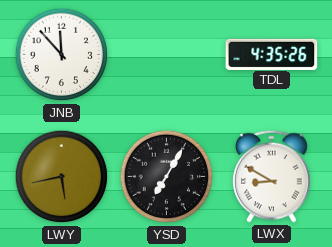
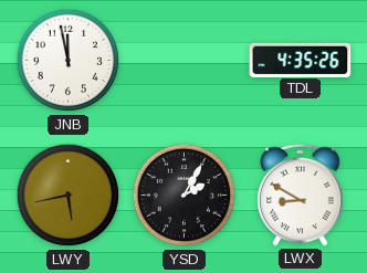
JNB: 11:53 -> 11:58
YSD: 7:05 -> 2:05
